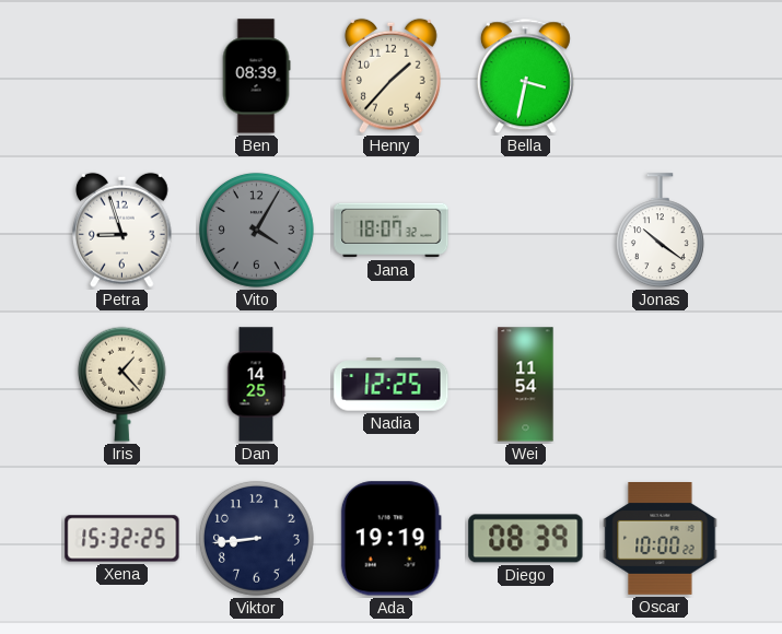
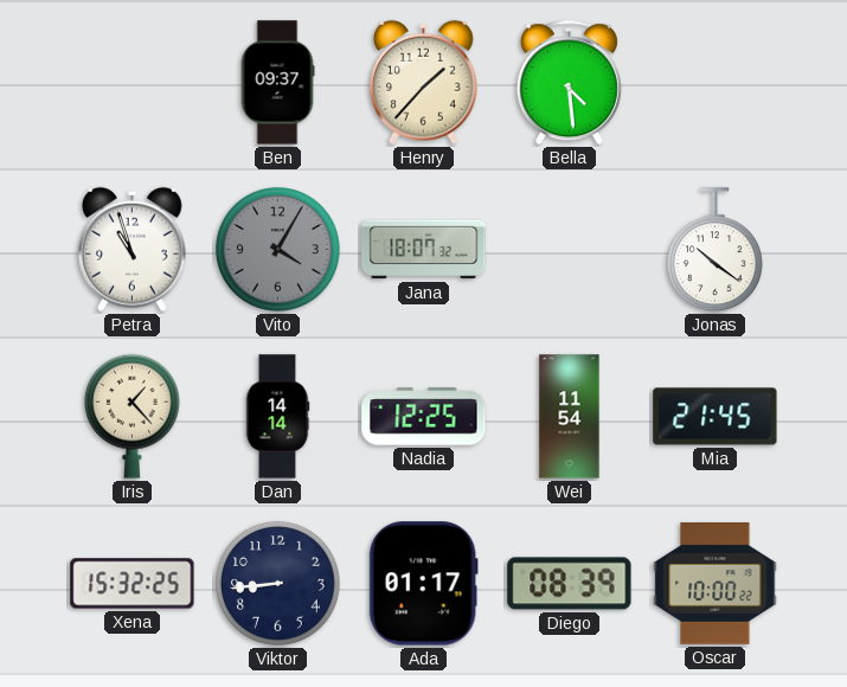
Ben: 08:39 -> 09:37
Bella: 3:32 -> 4:29
Petra: 8:57 -> 10:57
Dan: 14:25 -> 14:14
Mia: none -> 21:45
Ada: 19:19 -> 01:17
